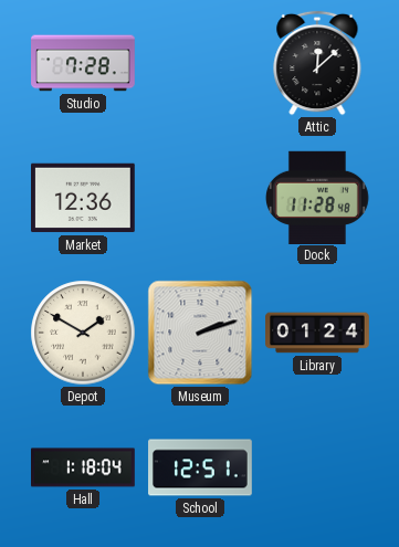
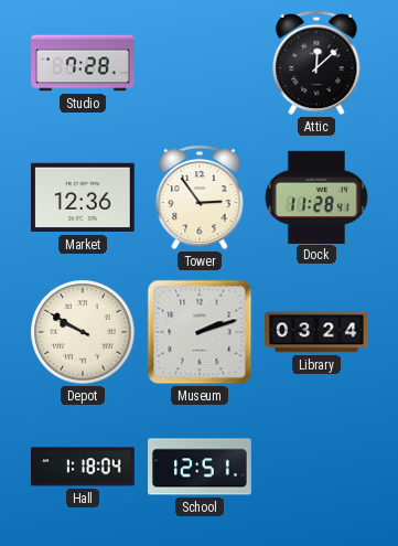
Tower: none -> 2:54
Dock: 11:28:48 -> 11:28:41
Depot: 1:50 -> 9:50
Library: 01:24 -> 03:24
